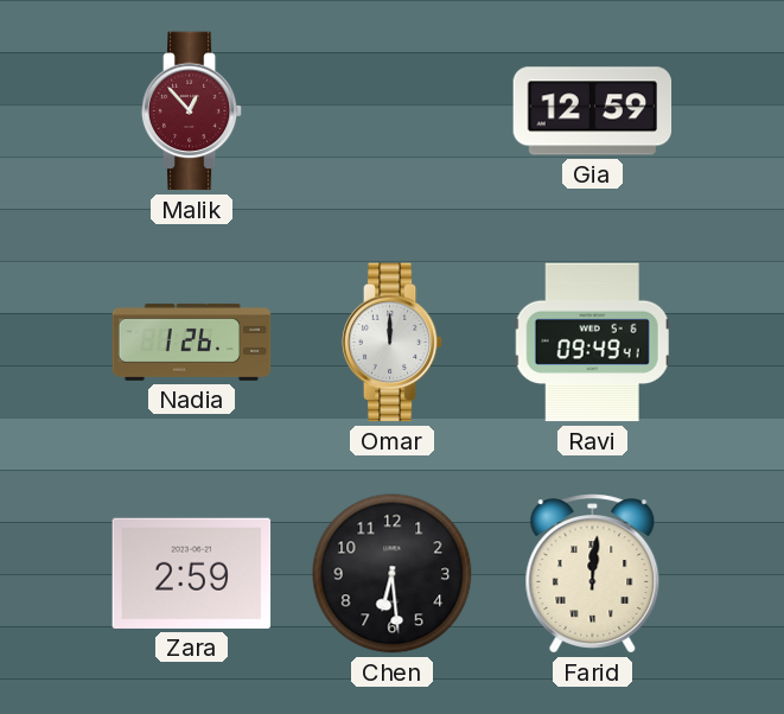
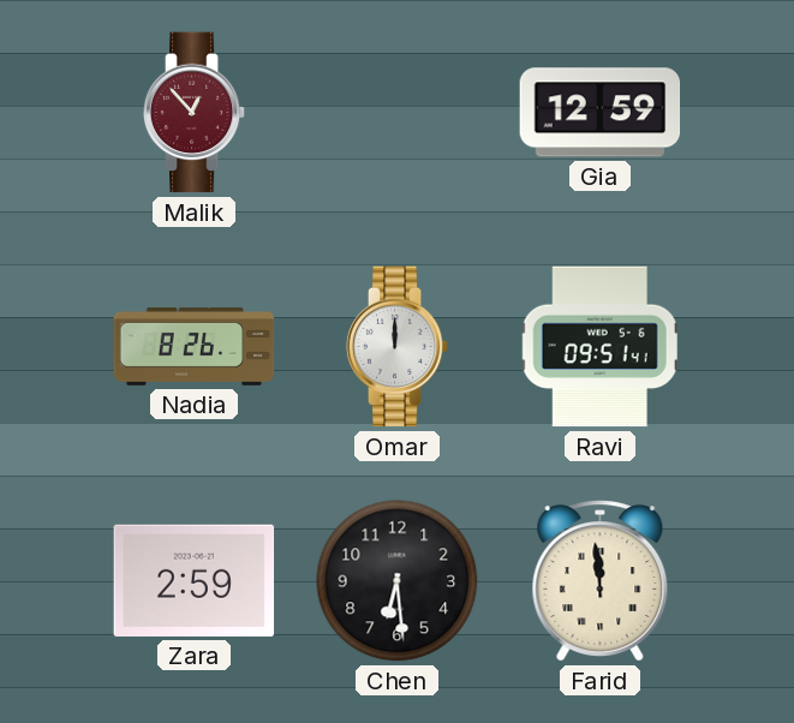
Nadia: 1:26 -> 8:26
Ravi: 09:49 -> 09:51
Farid: 12:01 -> 11:59
